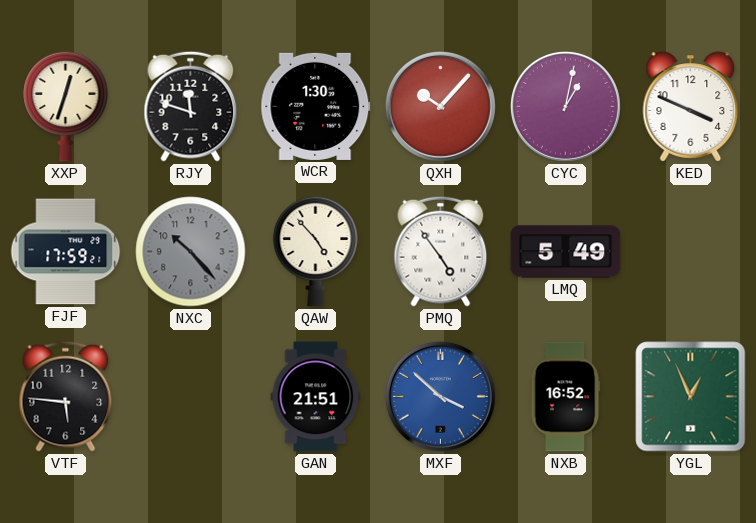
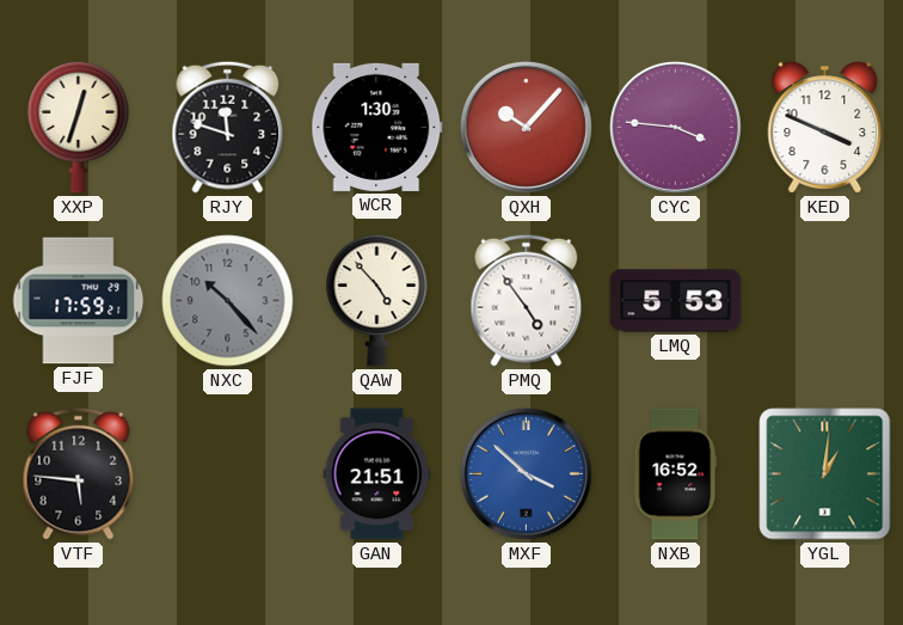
CYC: 1:02 -> 3:46
LMQ: 5:49 -> 5:53
YGL: 12:56 -> 1:01
